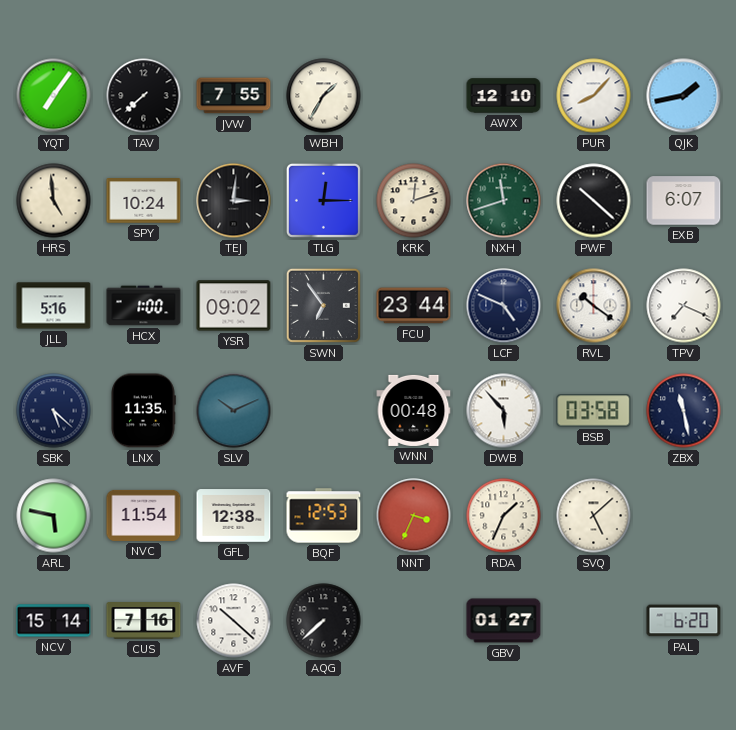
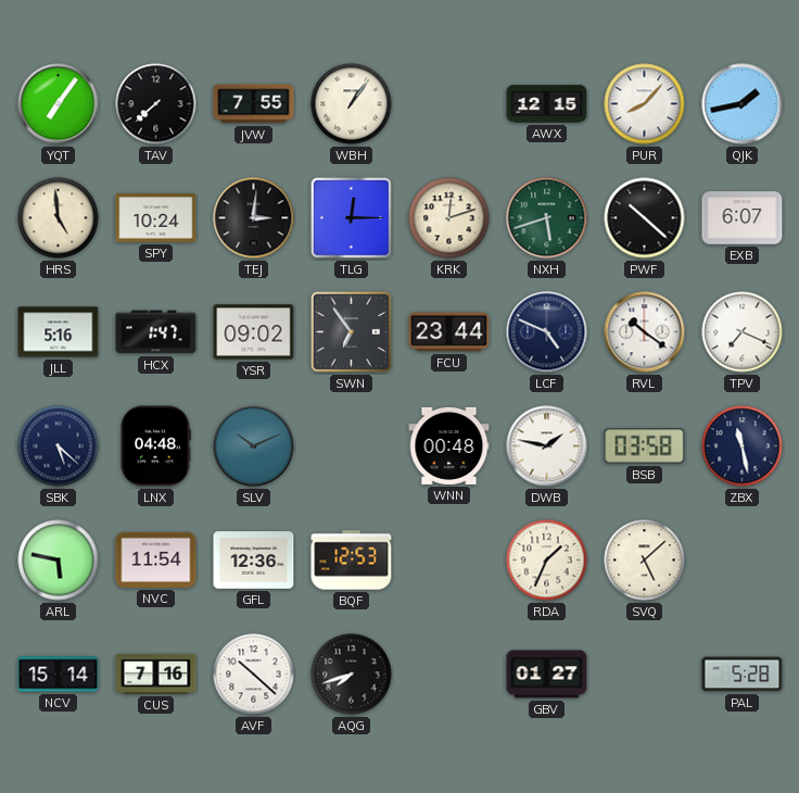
WBH: 1:35 -> 1:06
AWX: 12:10 -> 12:15
NXH: 11:42 -> 5:42
HCX: 1:00 -> 1:47
LNX: 11:35 -> 04:48
DWB: 5:53 -> 1:47
GFL: 12:38 -> 12:36
NNT: 3:34 -> none
AQG: 7:38 -> 7:42
PAL: 6:20 -> 5:28
